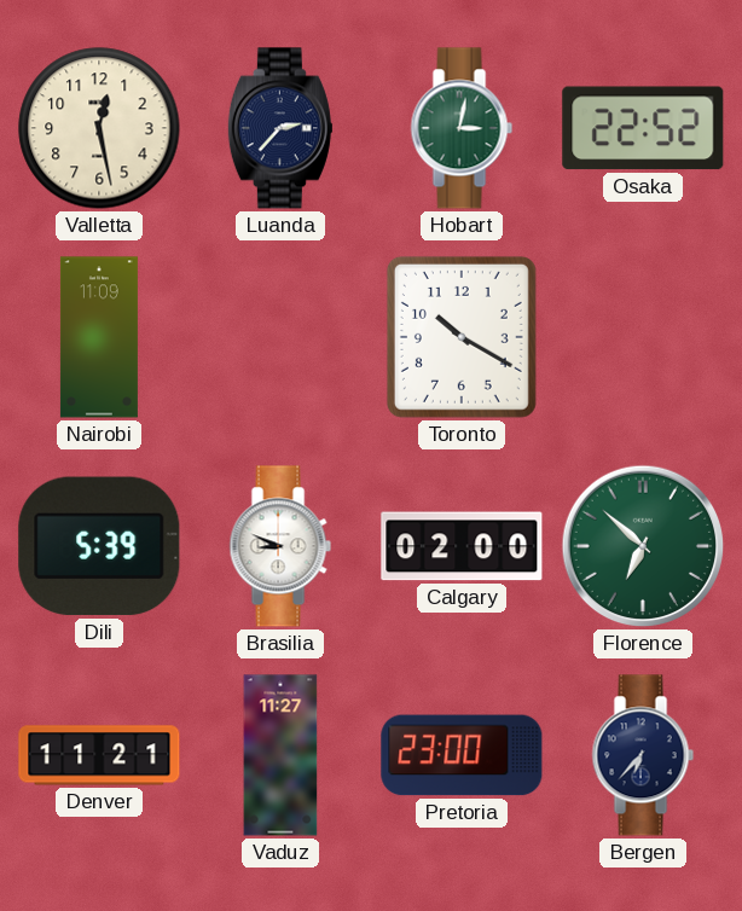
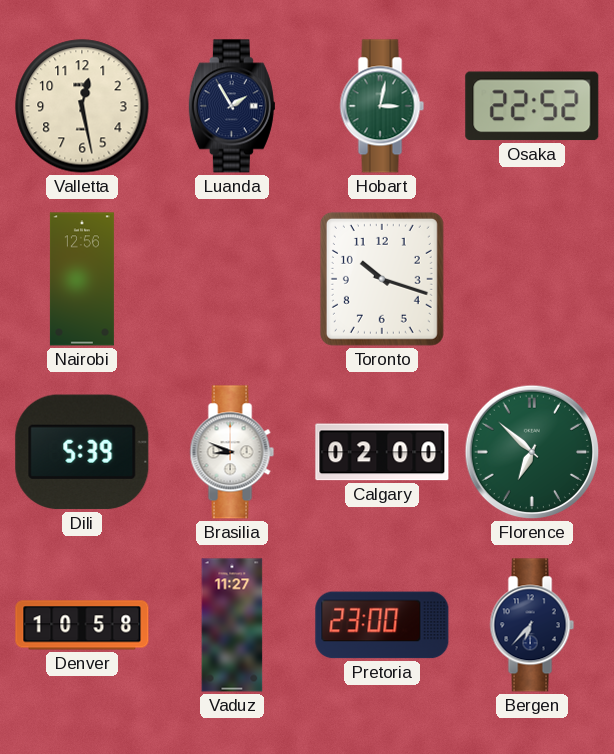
Luanda: 2:37 -> 1:55
Nairobi: 11:09 -> 12:56
Toronto: 10:20 -> 10:18
Denver: 11:21 -> 10:58
